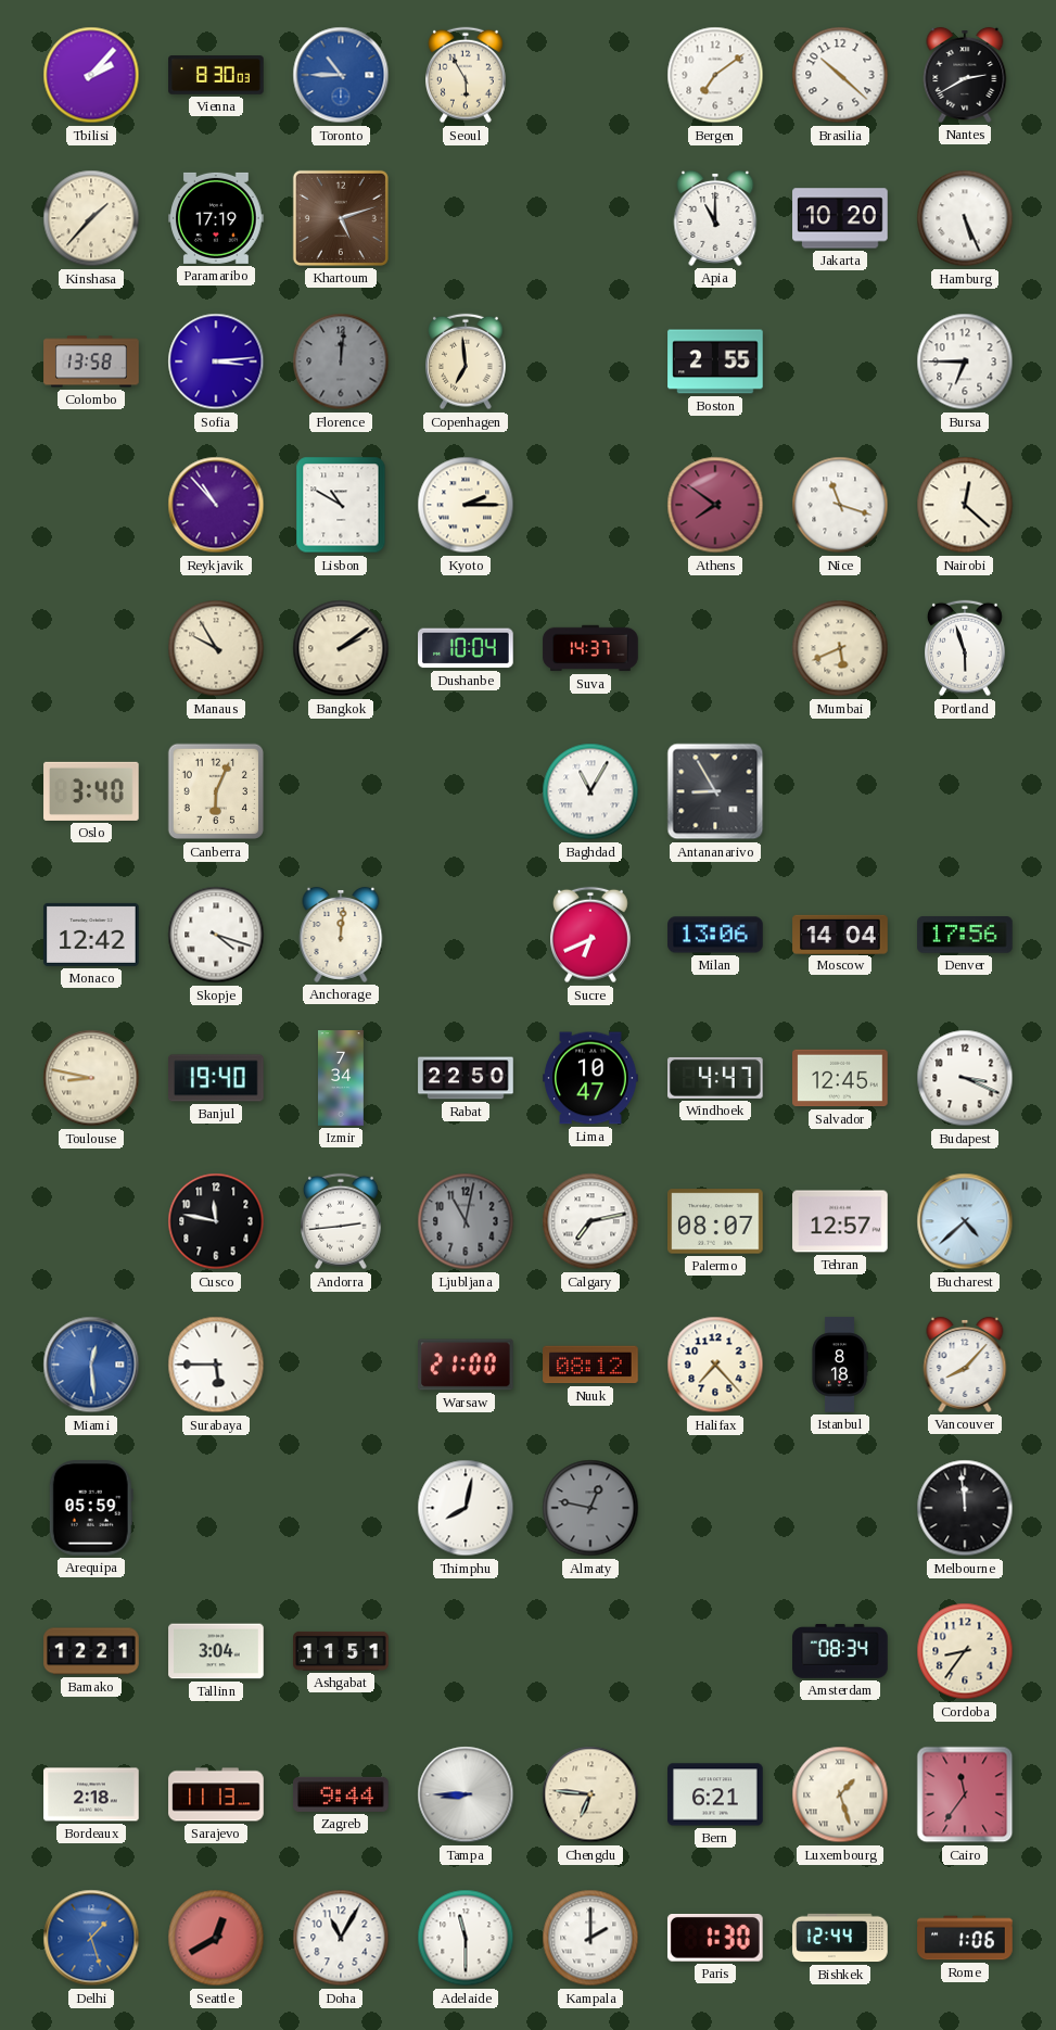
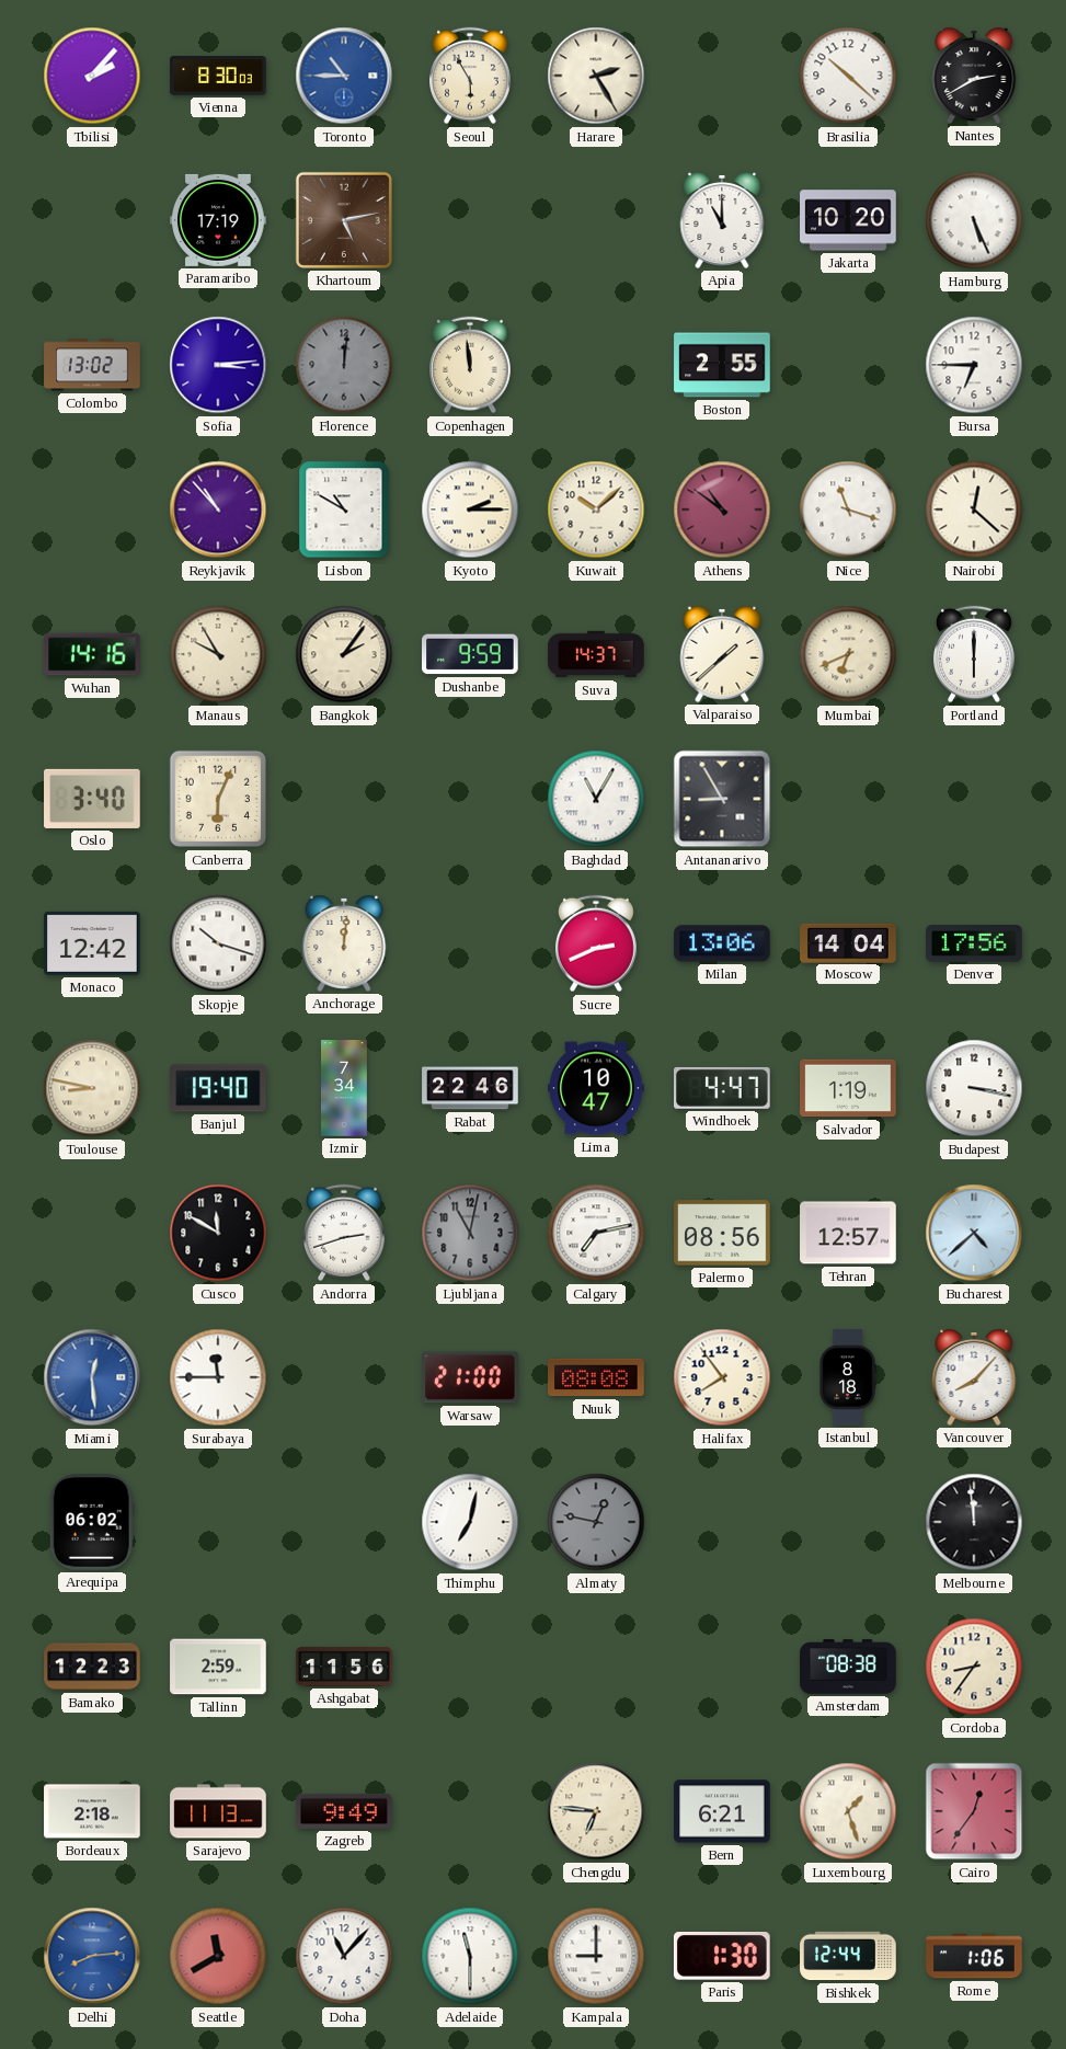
Harare: none -> 2:25
Bergen: 7:09 -> none
Kinshasa: 1:37 -> none
Khartoum: 5:12 -> 5:13
Colombo: 13:58 -> 13:02
Copenhagen: 6:59 -> 11:59
Kuwait: none -> 10:08
Athens: 7:51 -> 10:51
Wuhan: none -> 14:16
Bangkok: 2:09 -> 2:06
Dushanbe: 10:04 -> 9:59
Valparaiso: none -> 1:38
Mumbai: 5:41 -> 6:41
Portland: 5:57 -> 6:00
Skopje: 4:18 -> 10:18
Sucre: 6:41 -> 2:41
Rabat: 22:50 -> 22:46
Salvador: 12:45 -> 1:19
Budapest: 3:19 -> 3:17
Cusco: 11:47 -> 11:50
Andorra: 2:44 -> 2:42
Palermo: 08:07 -> 08:56
Surabaya: 5:45 -> 11:45
Nuuk: 08:12 -> 08:08
Halifax: 7:23 -> 7:54
Arequipa: 05:59 -> 06:02
Thimphu: 8:02 -> 7:02
Bamako: 12:21 -> 12:23
Tallinn: 3:04 -> 2:59
Ashgabat: 11:51 -> 11:56
Amsterdam: 08:34 -> 08:38
Zagreb: 9:44 -> 9:49
Tampa: 8:45 -> none
Cairo: 11:36 -> 12:36
Delhi: 1:27 -> 8:14
Seattle: 12:40 -> 11:40
Doha: 11:05 -> 11:07
Kampala: 2:00 -> 9:00
